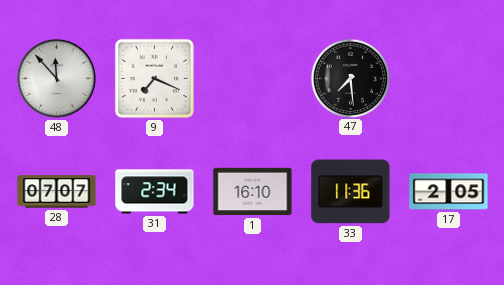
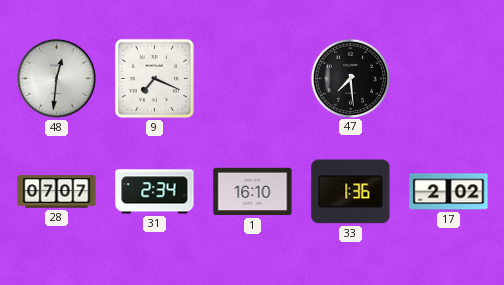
48: 11:53 -> 12:31
33: 11:36 -> 1:36
17: 2:05 -> 2:02
